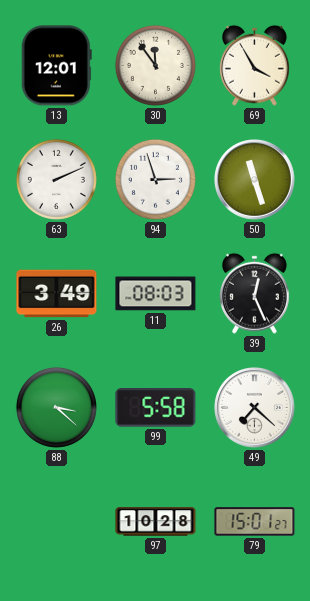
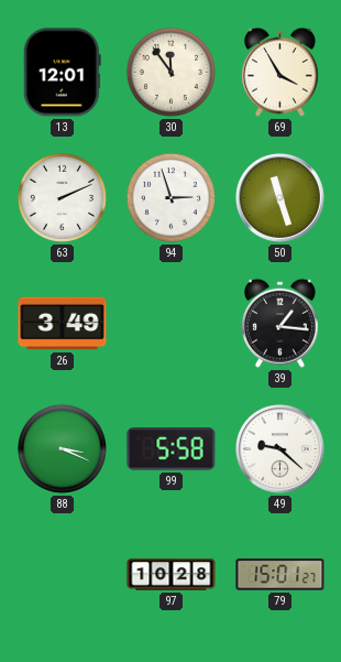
11: 08:03 -> none
39: 12:26 -> 1:16
88: 3:22 -> 3:19
49: 7:22 -> 9:22
